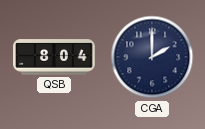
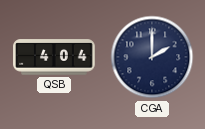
QSB: 8:04 -> 4:04
